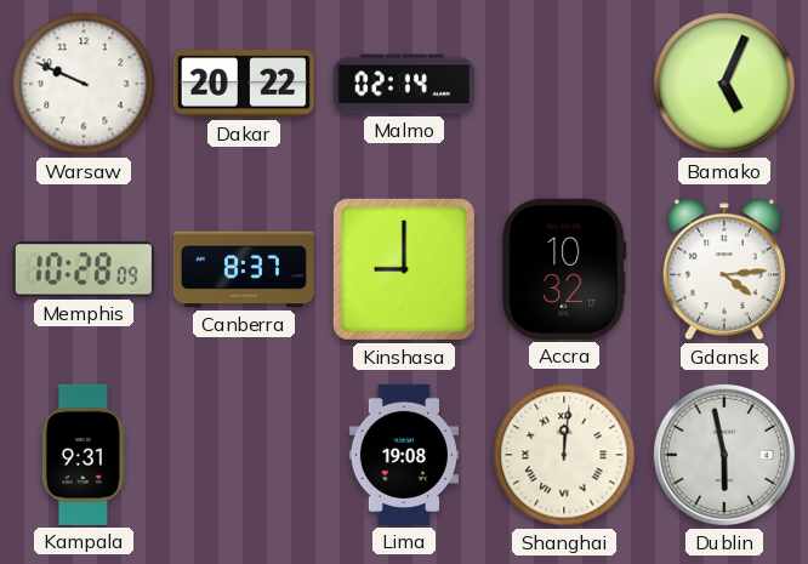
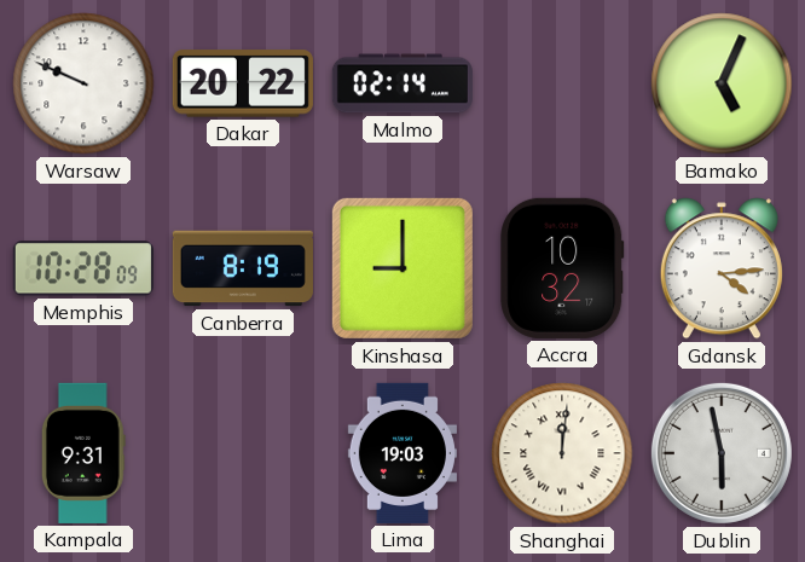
Canberra: 8:37 -> 8:19
Lima: 19:08 -> 19:03
